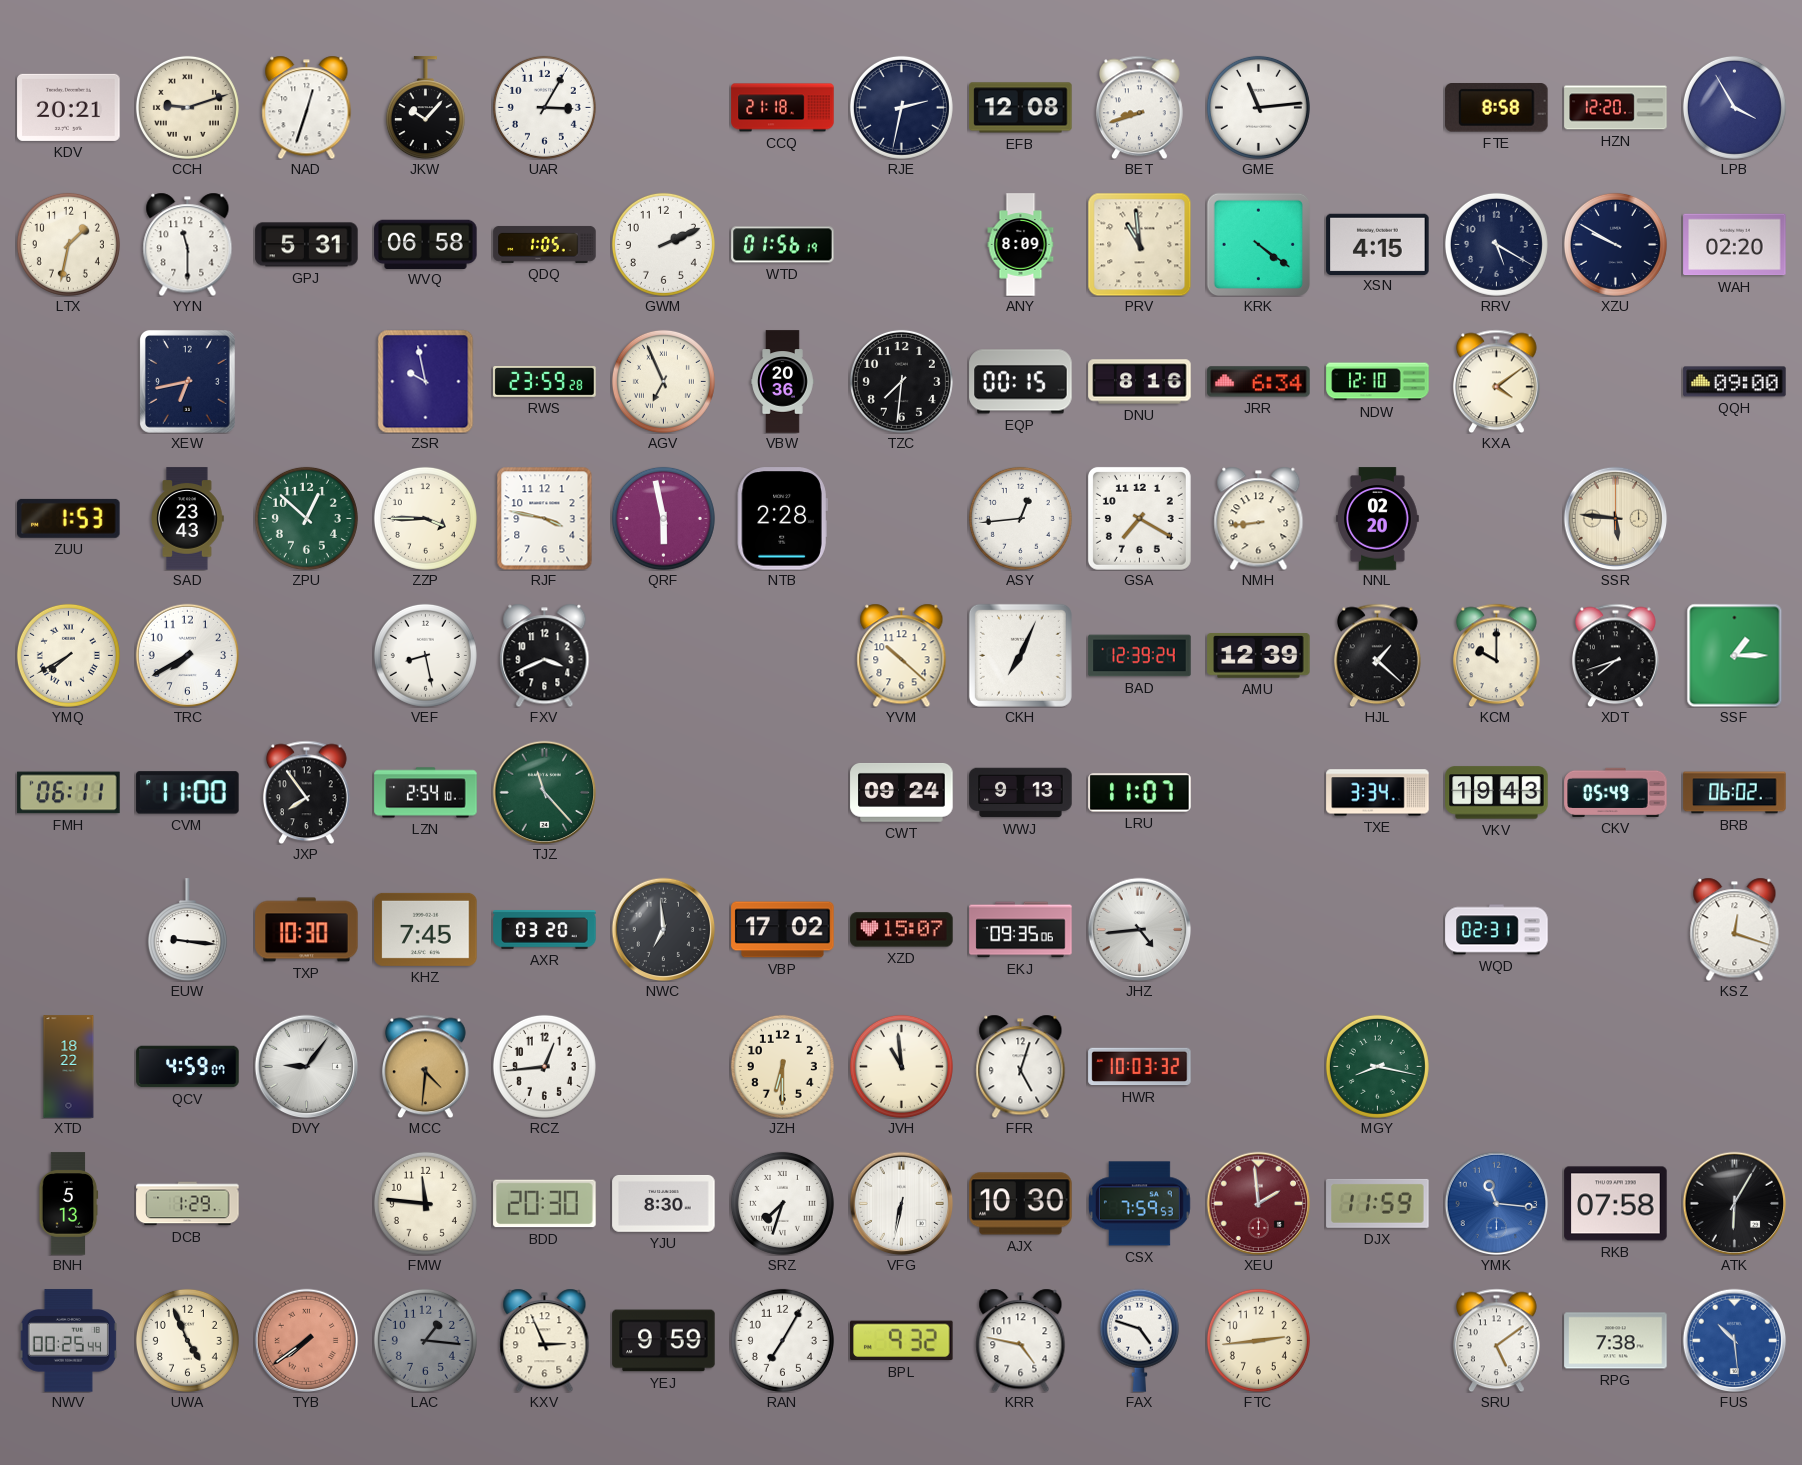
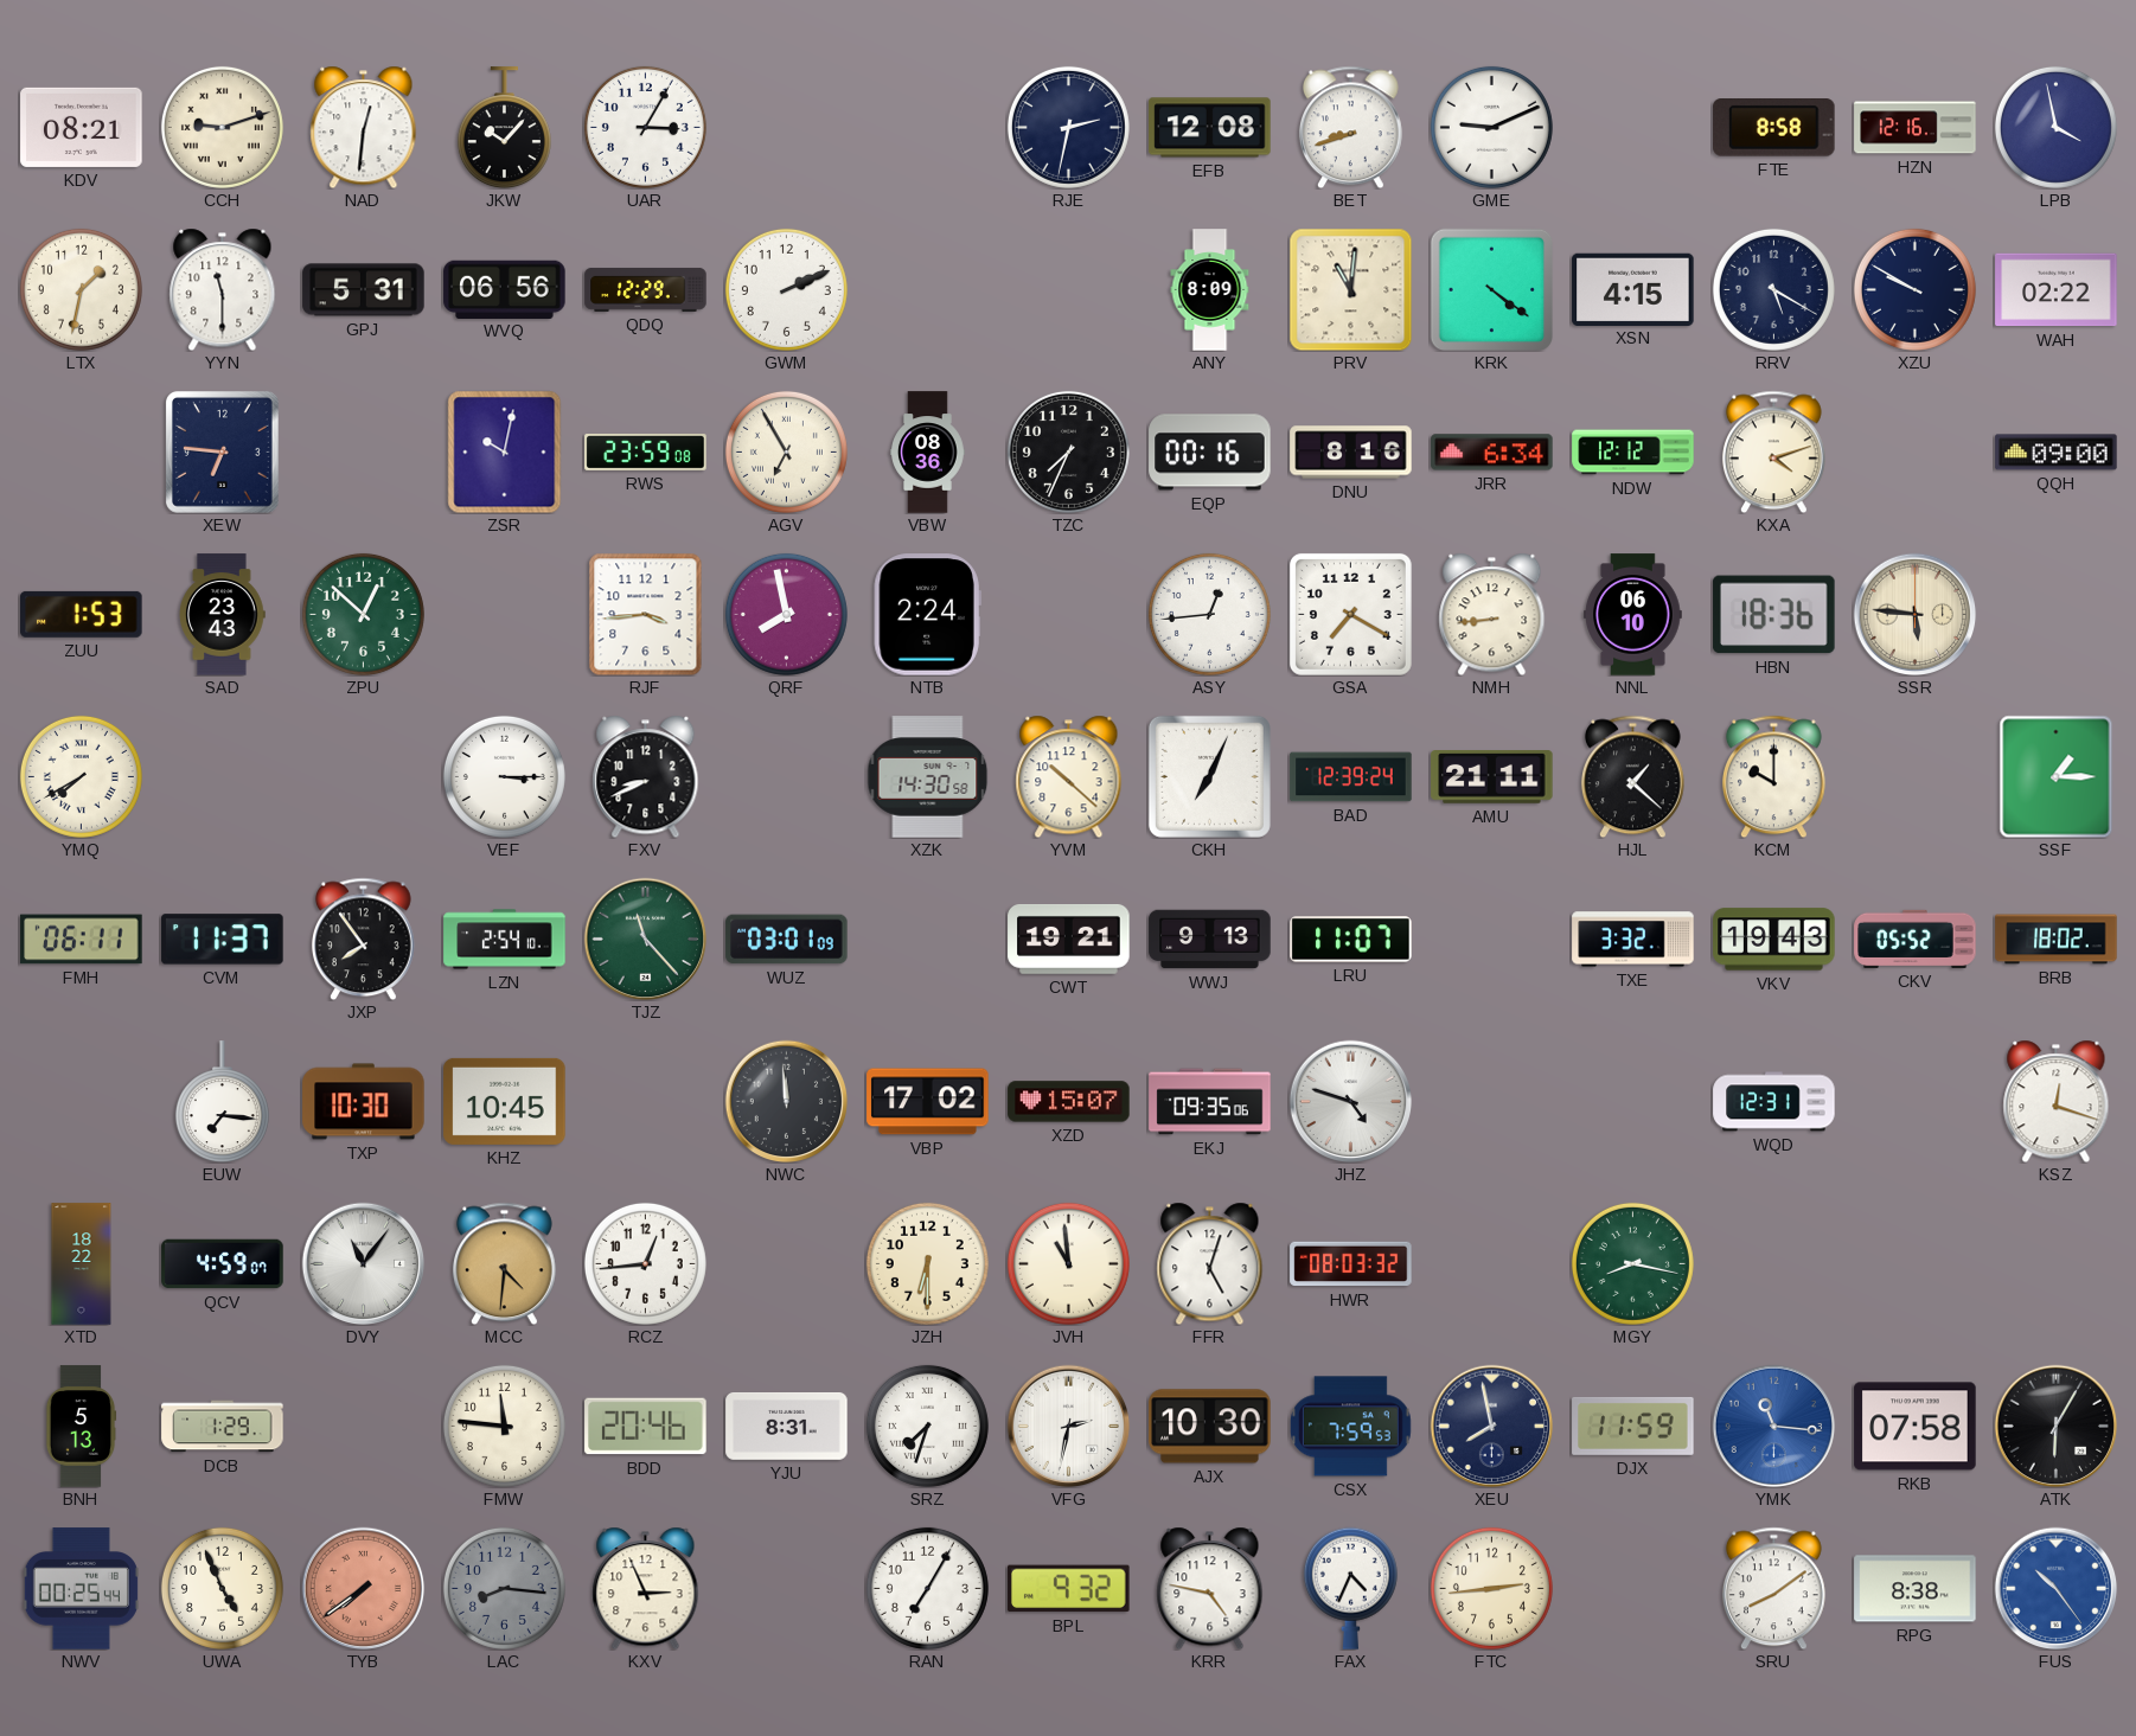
KDV: 20:21 -> 08:21
NAD: 12:33 -> 12:31
CCQ: 21:18 -> none
GME: 11:14 -> 9:11
HZN: 12:20 -> 12:16
LPB: 3:55 -> 3:58
WVQ: 06:58 -> 06:56
QDQ: 1:05 -> 12:29
WTD: 01:56 -> none
PRV: 10:59 -> 11:01
WAH: 02:20 -> 02:22
XEW: 6:43 -> 6:46
ZSR: 9:58 -> 10:02
RWS: 23:59:28 -> 23:59:08
AGV: 6:56 -> 6:55
VBW: 20:36 -> 08:36
TZC: 7:31 -> 7:34
EQP: 00:15 -> 00:16
NDW: 12:10 -> 12:12
KXA: 4:09 -> 4:12
ZZP: 3:45 -> none
RJF: 3:47 -> 3:44
QRF: 5:58 -> 7:58
NTB: 2:28 -> 2:24
NNL: 02:20 -> 06:10
HBN: none -> 18:36
TRC: 7:40 -> none
VEF: 8:28 -> 3:15
FXV: 3:41 -> 8:41
XZK: none -> 14:30
AMU: 12:39 -> 21:11
XDT: 7:42 -> none
CVM: 11:00 -> 11:37
WUZ: none -> 03:01
CWT: 09:24 -> 19:21
TXE: 3:34 -> 3:32
CKV: 05:49 -> 05:52
BRB: 06:02 -> 18:02
EUW: 9:16 -> 7:16
KHZ: 7:45 -> 10:45
AXR: 03:20 -> none
NWC: 6:59 -> 11:59
JHZ: 4:44 -> 4:48
WQD: 02:31 -> 12:31
DVY: 9:06 -> 11:06
HWR: 10:03 -> 08:03
BDD: 20:30 -> 20:46
YJU: 8:30 -> 8:31
VFG: 6:32 -> 2:32
XEU: 1:59 -> 7:58
XEU dial: burgundy -> navy
LAC: 1:16 -> 8:16
YEJ: 9:59 -> none
FAX: 4:48 -> 4:34
SRU: 5:09 -> 8:09
RPG: 7:38 -> 8:38
FUS: 10:29 -> 10:24
